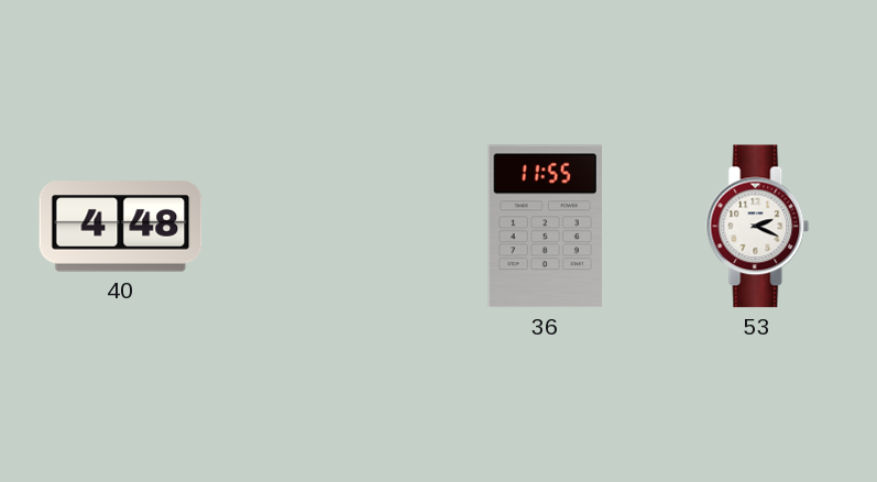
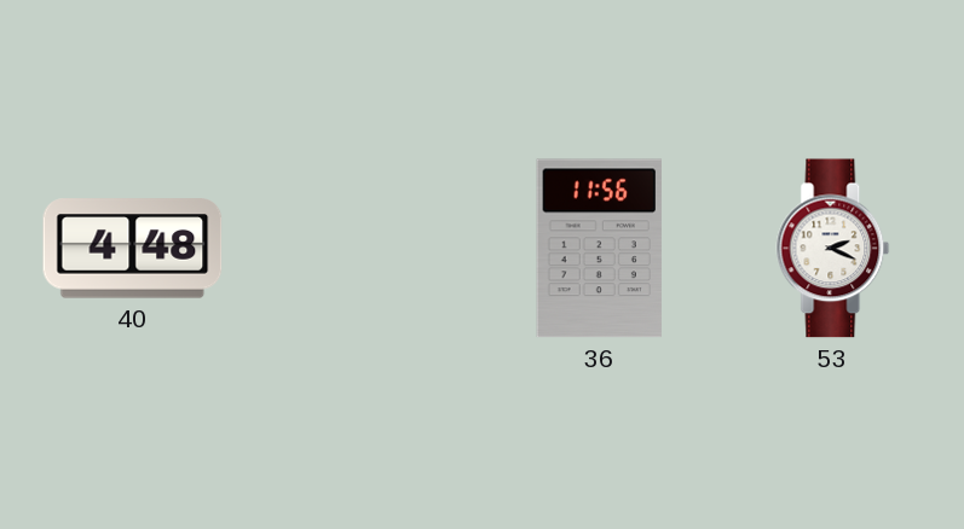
36: 11:55 -> 11:56
